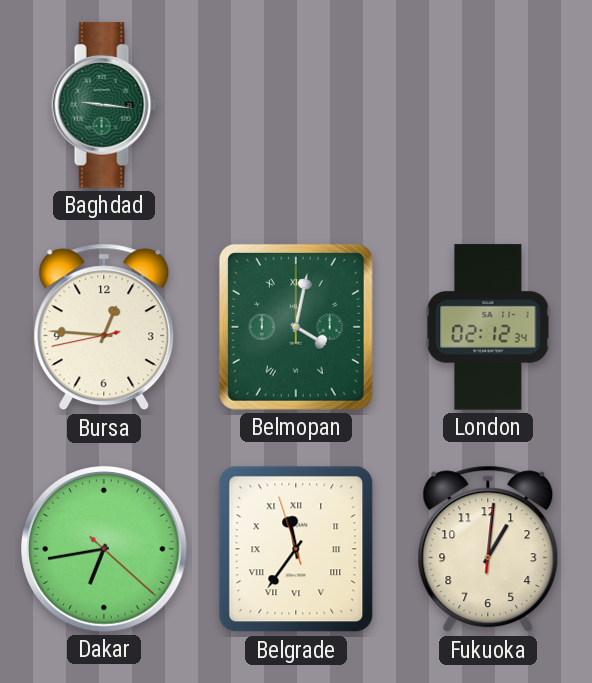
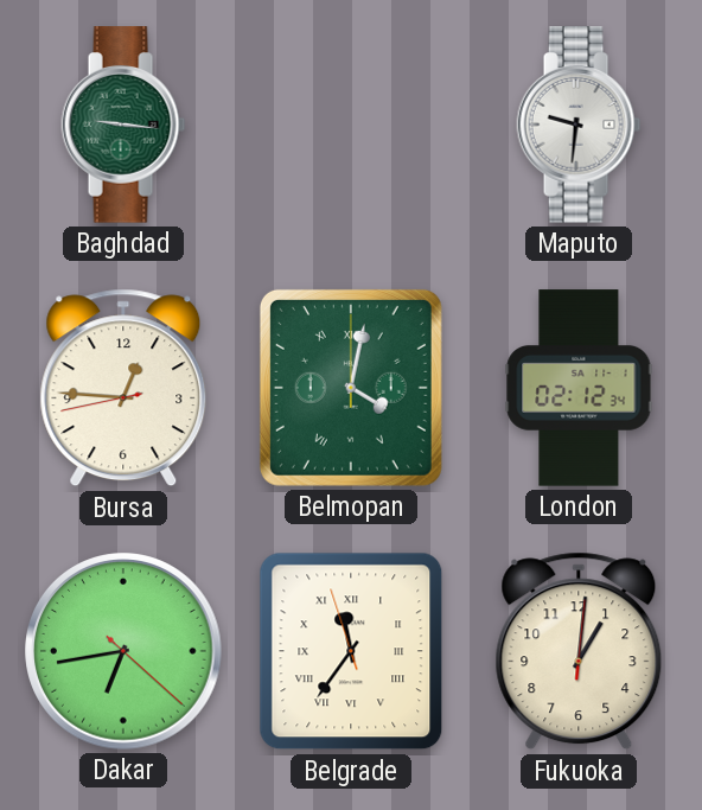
Maputo: none -> 9:31
